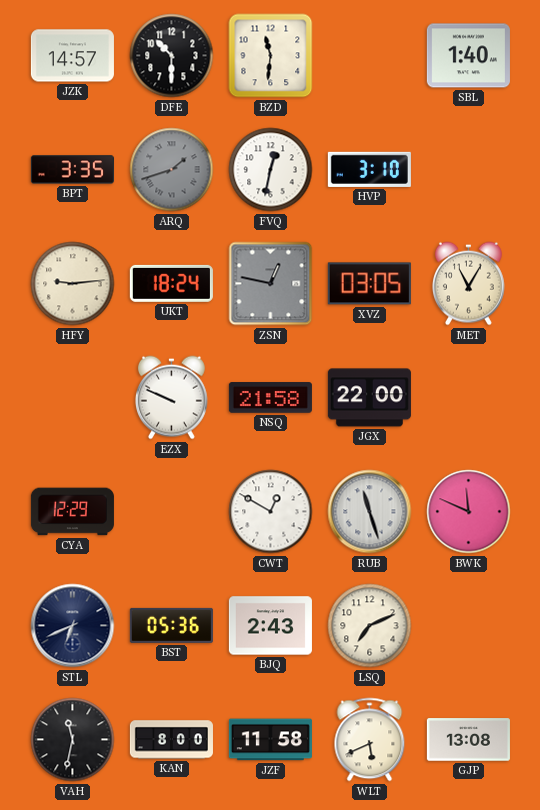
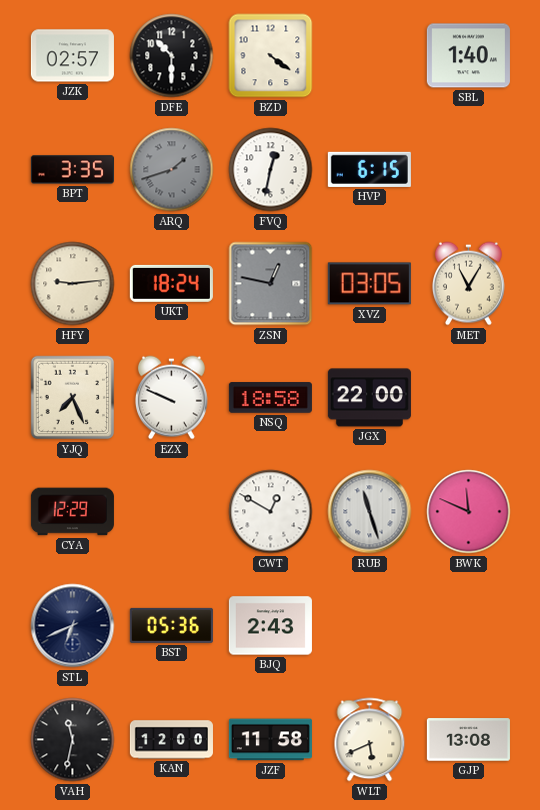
JZK: 14:57 -> 02:57
BZD: 11:31 -> 4:21
HVP: 3:10 -> 6:15
YJQ: none -> 7:26
NSQ: 21:58 -> 18:58
LSQ: 7:11 -> none
KAN: 8:00 -> 12:00
